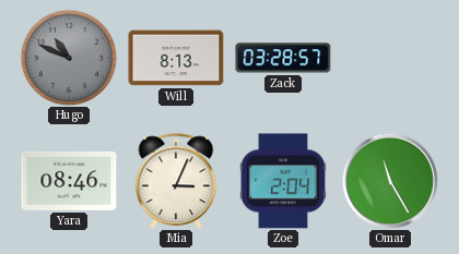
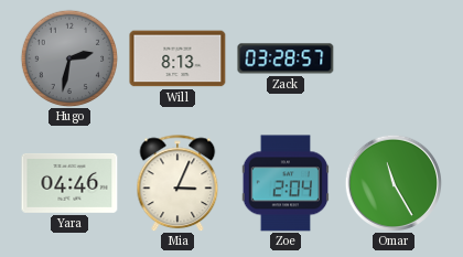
Hugo: 10:49 -> 2:32
Yara: 08:46 -> 04:46
